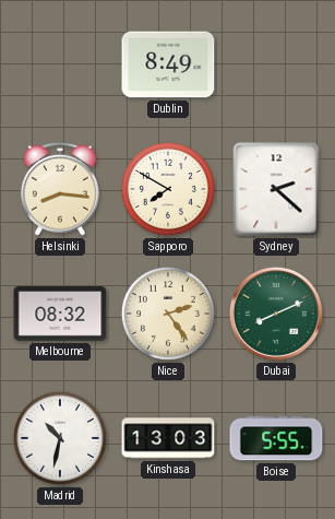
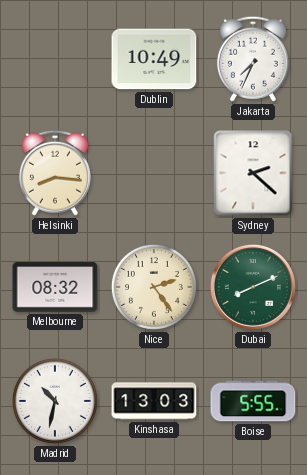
Dublin: 8:49 -> 10:49
Jakarta: none -> 7:34
Sapporo: 7:50 -> none
